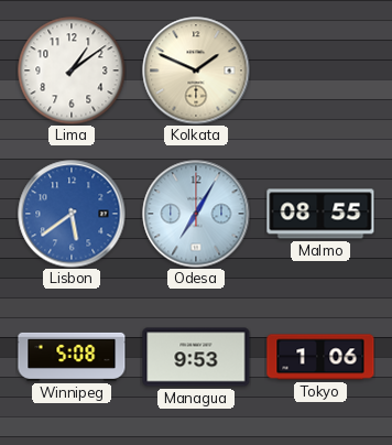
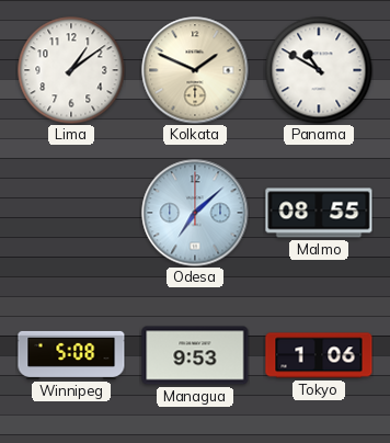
Panama: none -> 10:50
Lisbon: 5:39 -> none
Odesa: 7:05 -> 7:08
